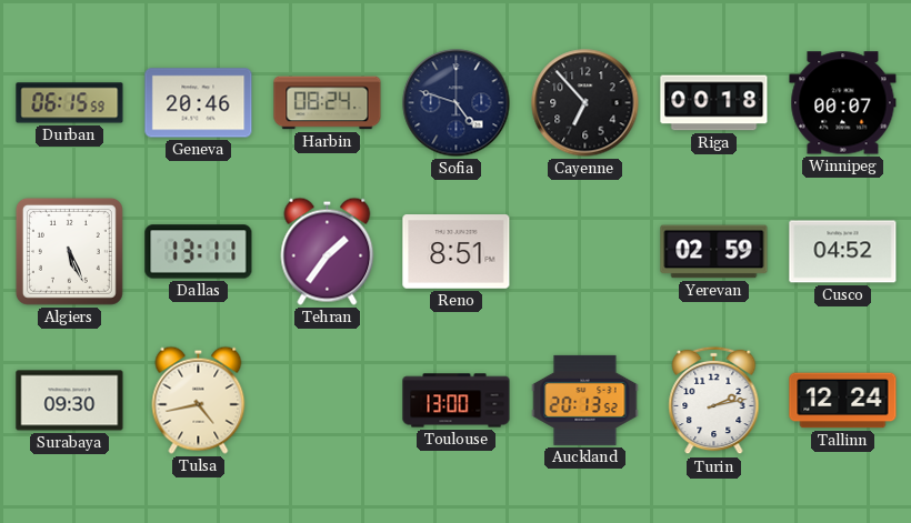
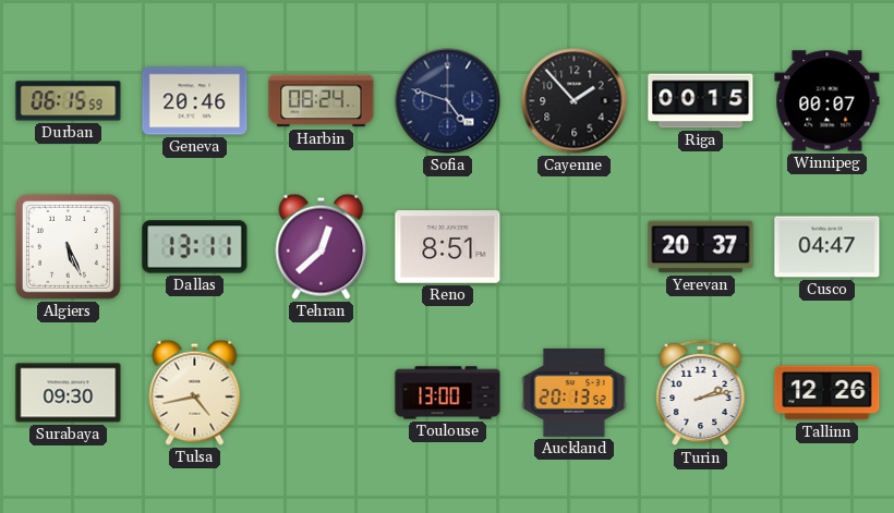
Cayenne: 6:53 -> 1:53
Riga: 00:18 -> 00:15
Tehran: 1:36 -> 12:38
Yerevan: 02:59 -> 20:37
Cusco: 04:52 -> 04:47
Tallinn: 12:24 -> 12:26
